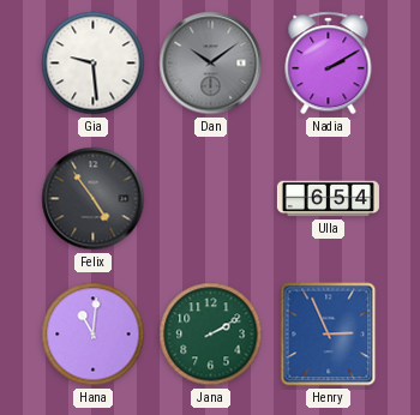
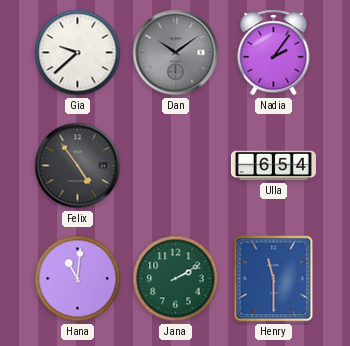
Gia: 9:29 -> 9:38
Nadia: 2:10 -> 2:06
Henry: 2:56 -> 11:30
